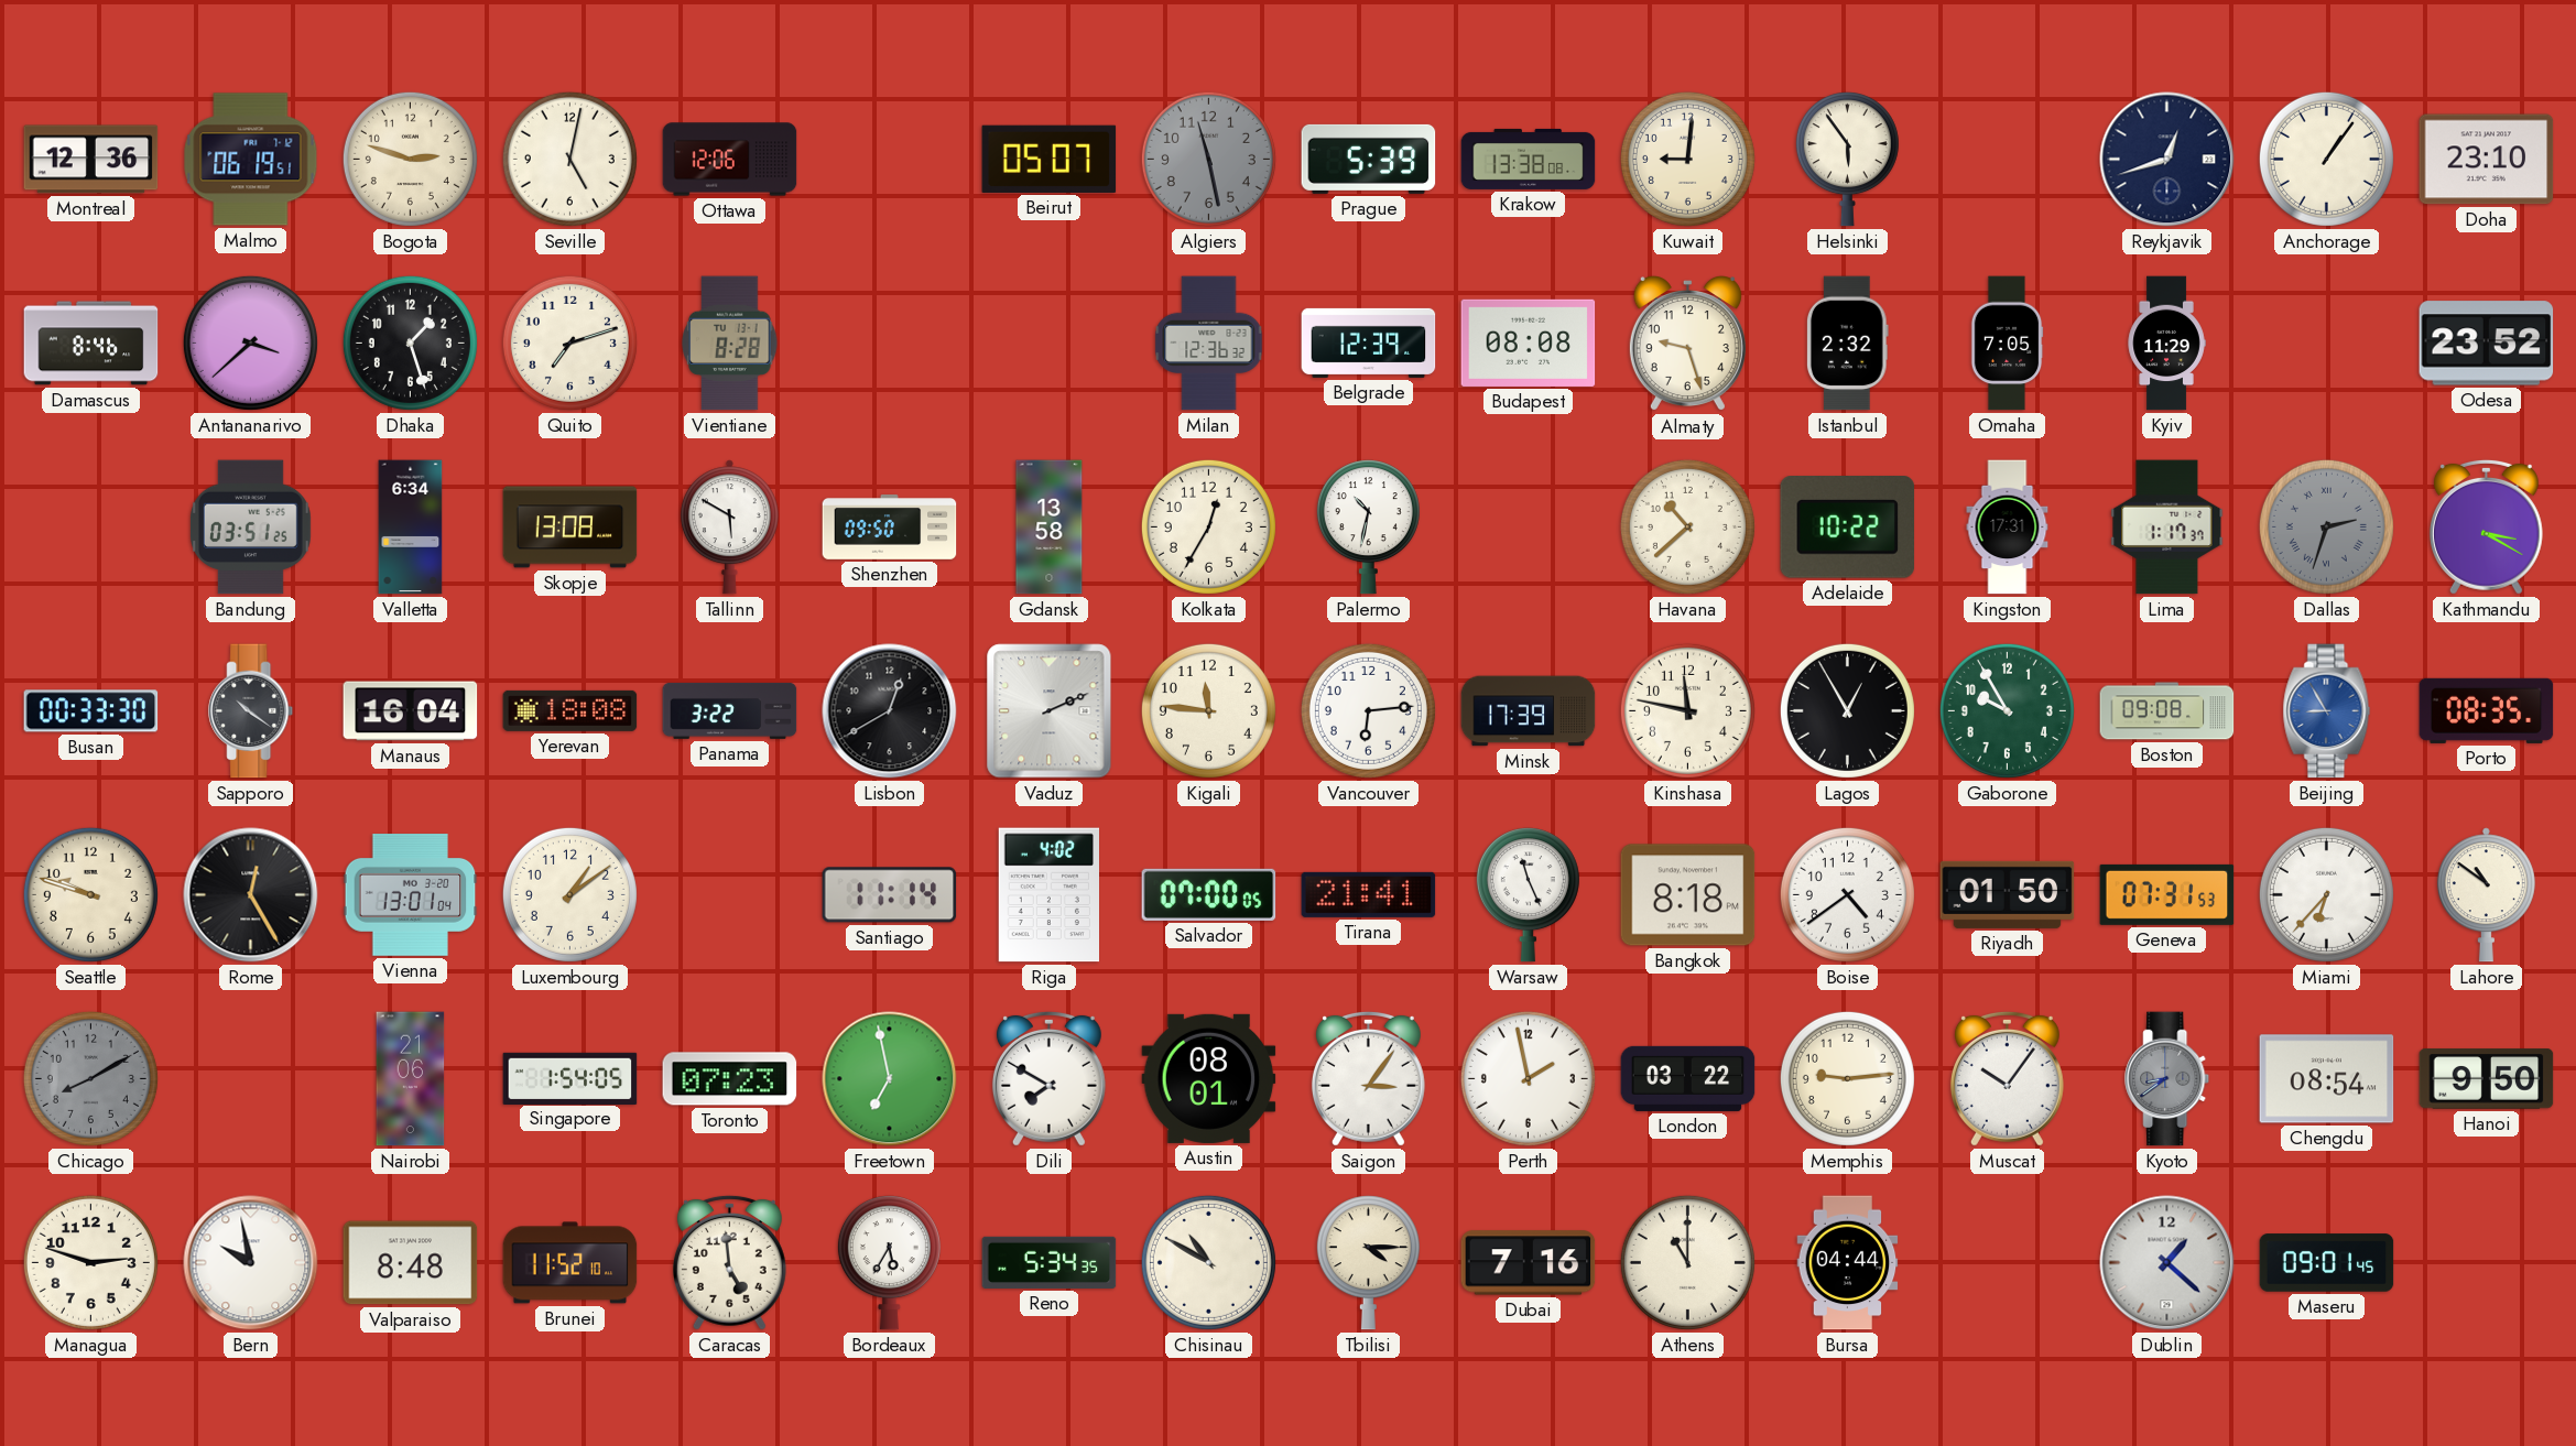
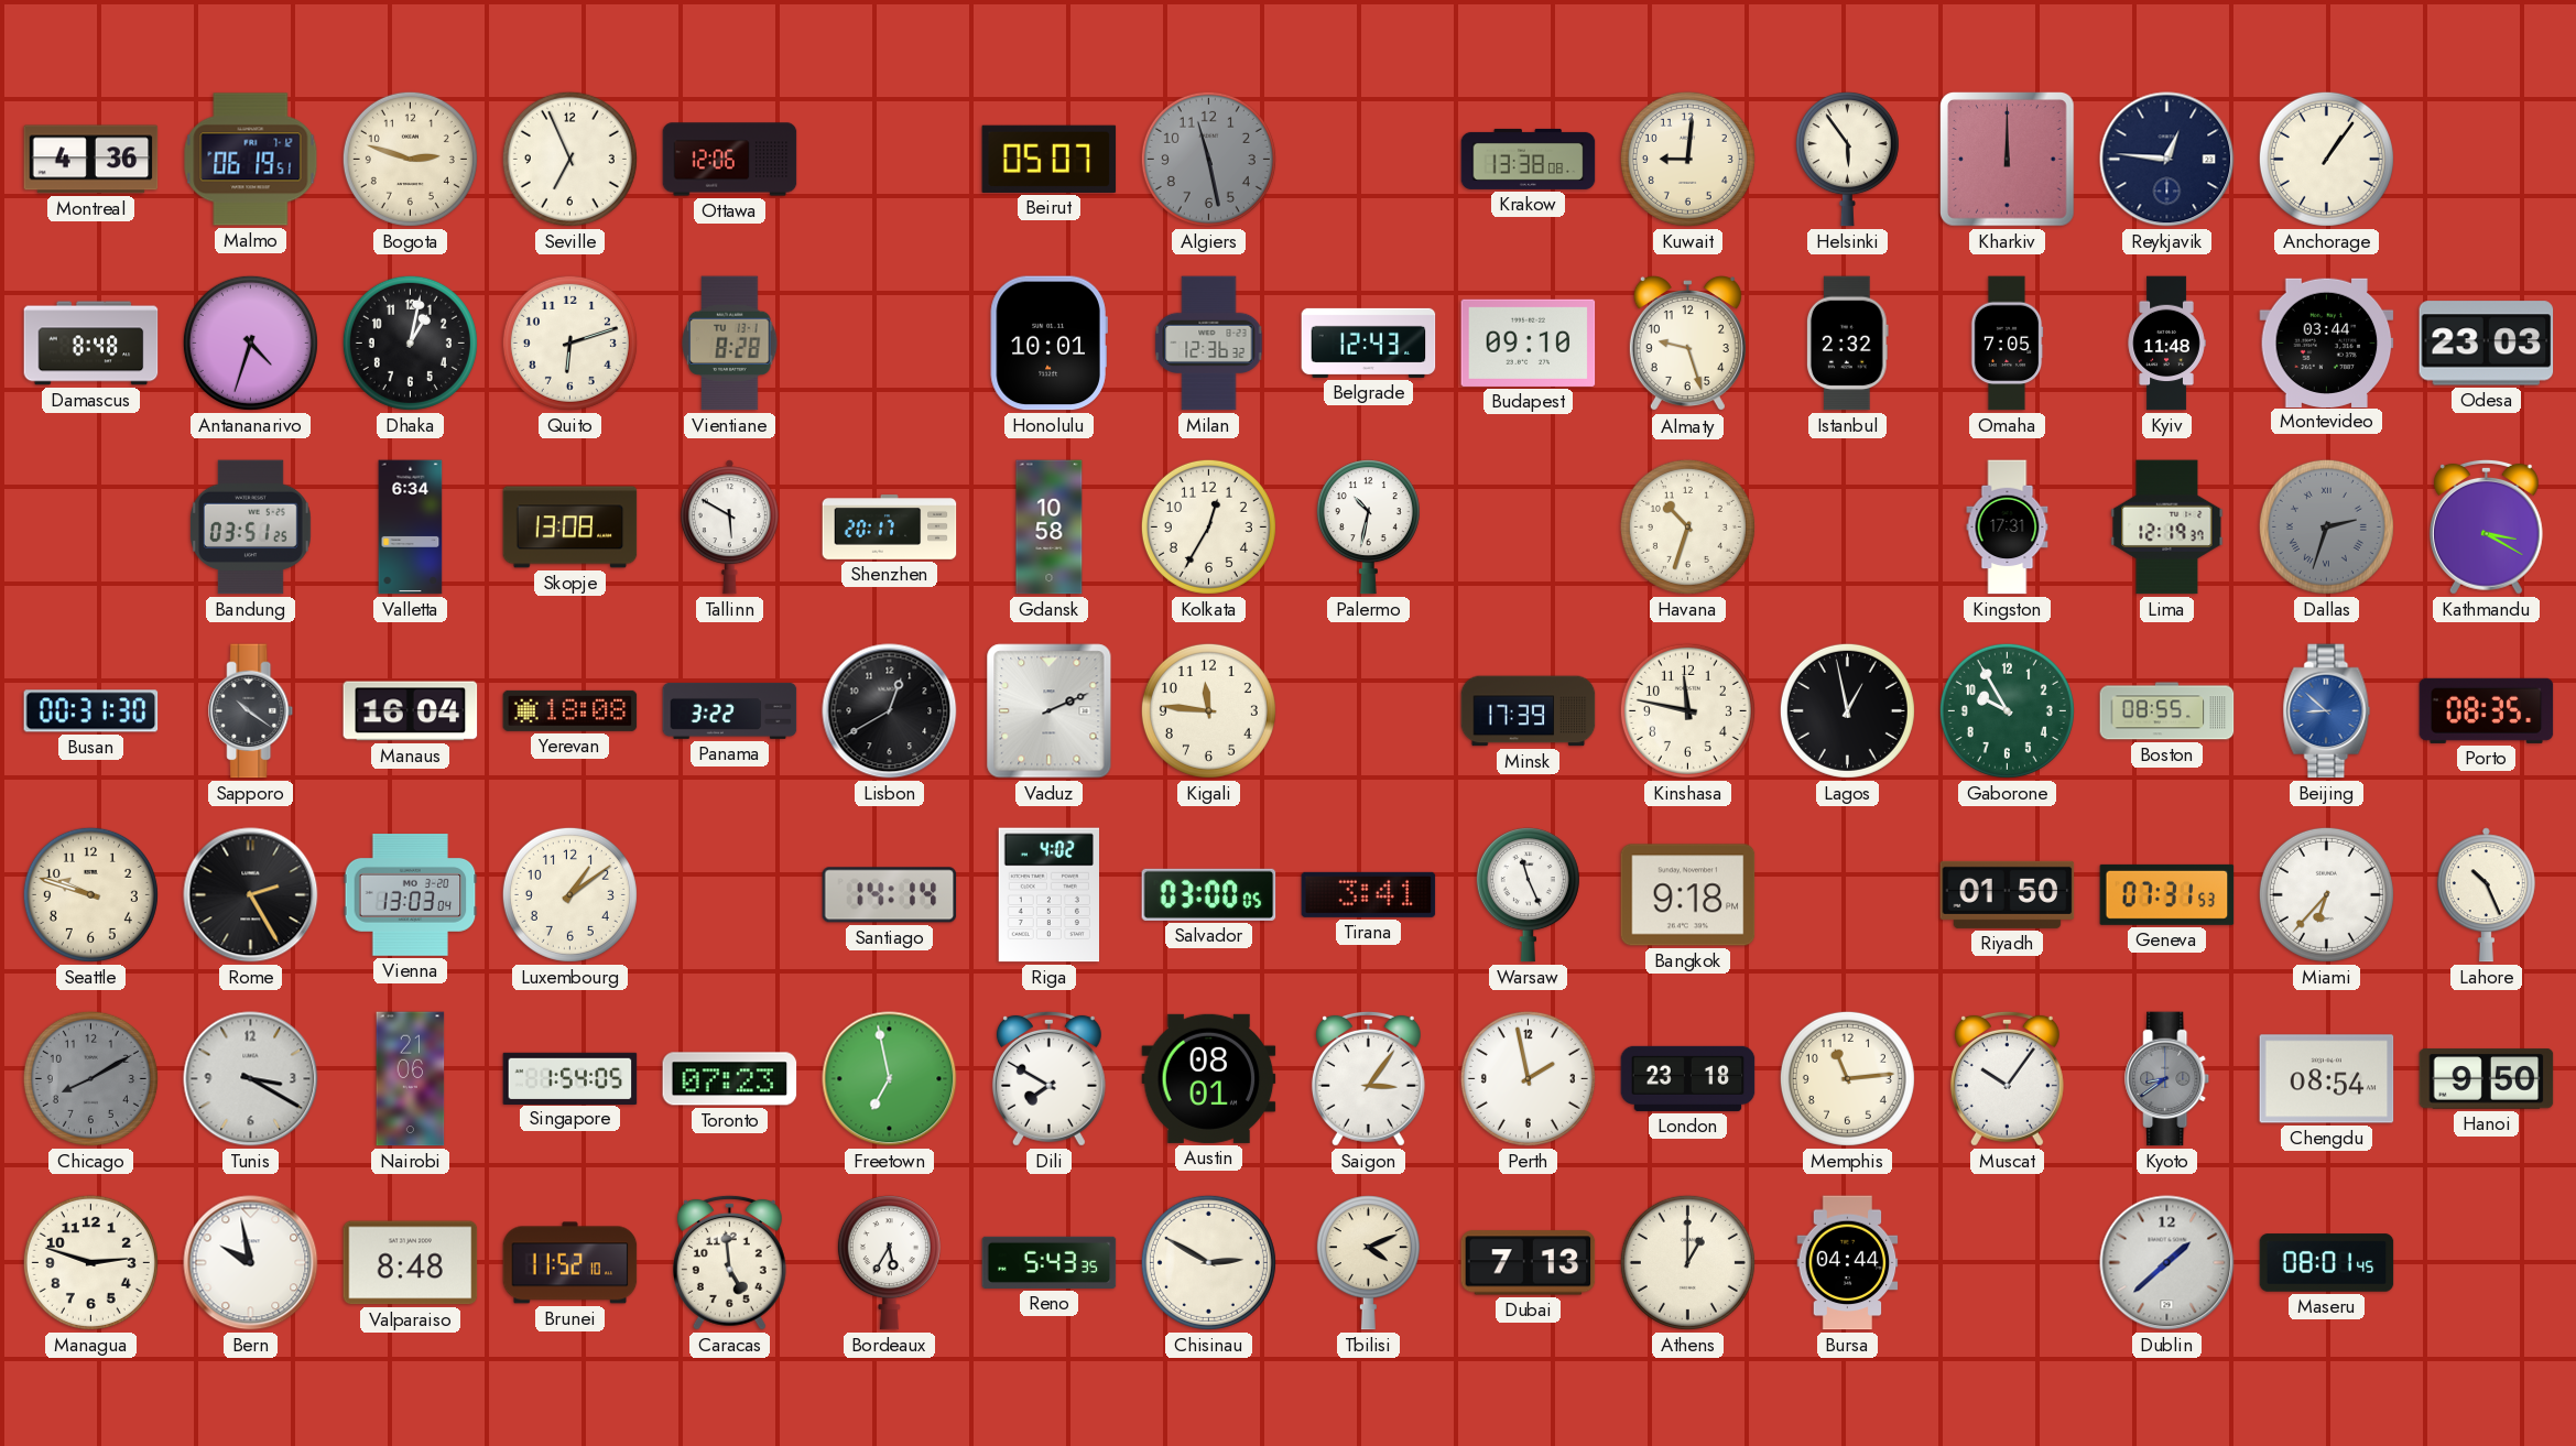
Montreal: 12:36 -> 4:36
Seville: 5:02 -> 6:56
Prague: 5:39 -> none
Kharkiv: none -> 12:00
Reykjavik: 12:42 -> 12:46
Doha: 23:10 -> none
Damascus: 8:46 -> 8:48
Antananarivo: 3:38 -> 4:33
Dhaka: 1:27 -> 1:02
Quito: 7:12 -> 6:12
Honolulu: none -> 10:01
Belgrade: 12:39 -> 12:43
Budapest: 08:08 -> 09:10
Kyiv: 11:29 -> 11:48
Montevideo: none -> 03:44
Odesa: 23:52 -> 23:03
Shenzhen: 09:50 -> 20:17
Gdansk: 13:58 -> 10:58
Havana: 10:38 -> 10:33
Adelaide: 10:22 -> none
Lima: 1:17 -> 12:19
Busan: 00:33 -> 00:31
Vancouver: 6:14 -> none
Lagos: 12:55 -> 12:58
Boston: 09:08 -> 08:55
Beijing: 8:55 -> 8:52
Rome: 12:25 -> 2:25
Vienna: 13:01 -> 13:03
Santiago: 11:14 -> 14:14
Salvador: 07:00 -> 03:00
Tirana: 21:41 -> 3:41
Bangkok: 8:18 -> 9:18
Boise: 4:39 -> none
Lahore: 10:51 -> 10:26
Tunis: none -> 3:20
London: 03:22 -> 23:18
Memphis: 9:14 -> 11:14
Reno: 5:34 -> 5:43
Chisinau: 10:50 -> 2:50
Tbilisi: 4:15 -> 4:11
Dubai: 7:16 -> 7:13
Athens: 11:00 -> 1:00
Dublin: 1:22 -> 1:38
Maseru: 09:01 -> 08:01
